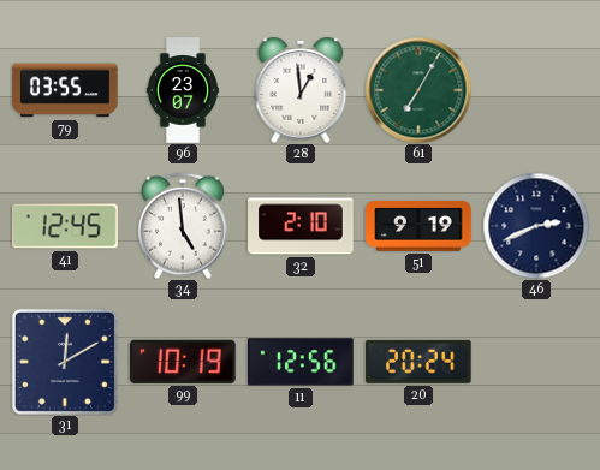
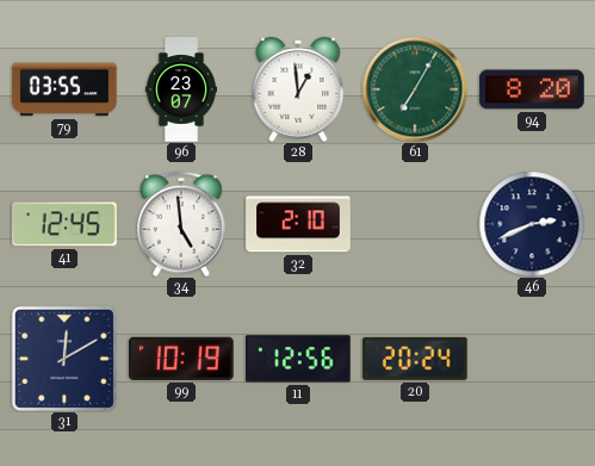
94: none -> 8:20
51: 9:19 -> none
